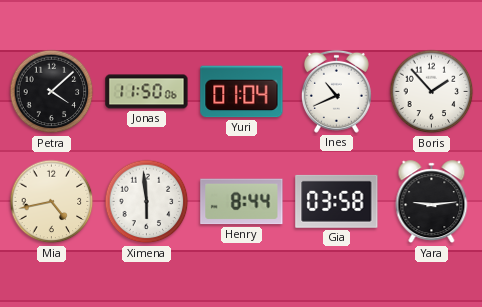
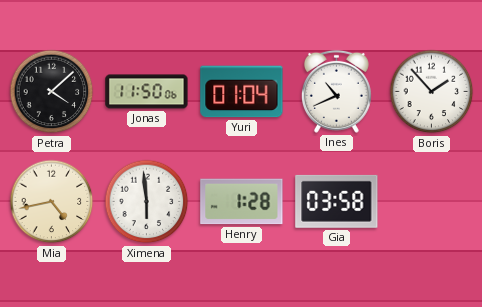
Henry: 8:44 -> 1:28
Yara: 9:14 -> none
